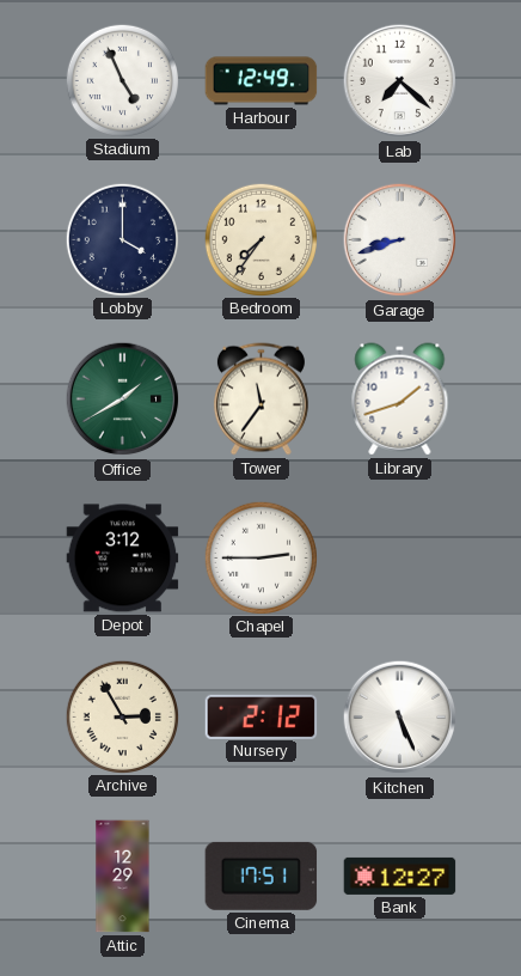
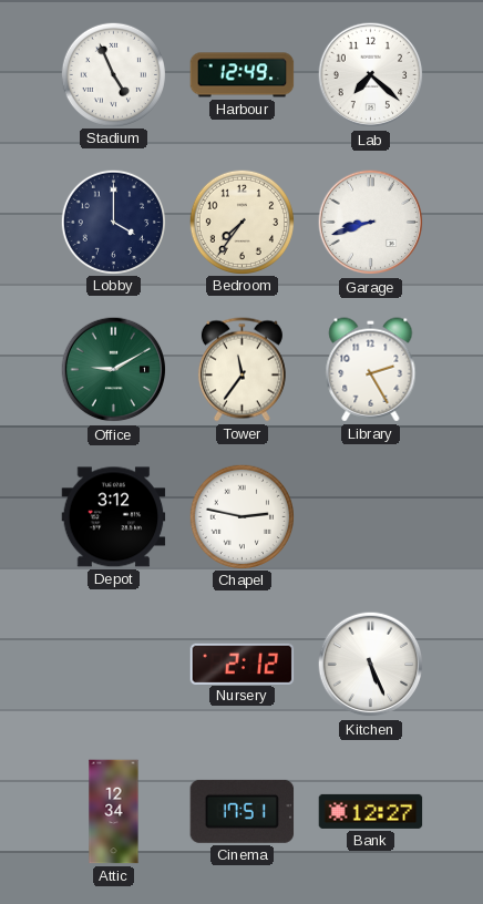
Office: 1:40 -> 9:10
Library: 1:42 -> 2:25
Chapel: 2:45 -> 2:47
Archive: 2:55 -> none
Attic: 12:29 -> 12:34
